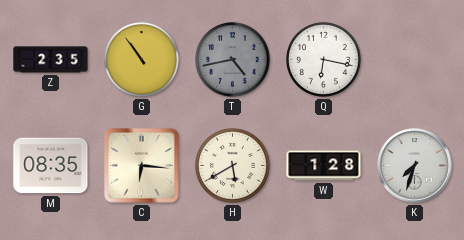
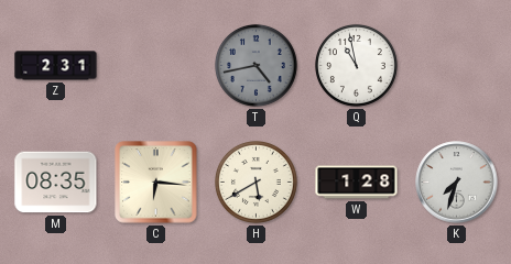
Z: 2:35 -> 2:31
G: 10:54 -> none
Q: 6:17 -> 10:58
